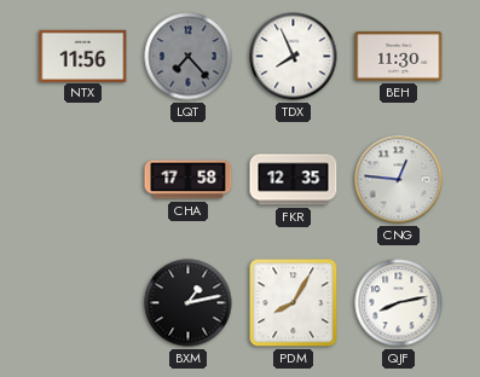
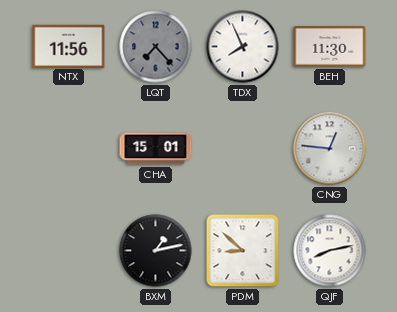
CHA: 17:58 -> 15:01
FKR: 12:35 -> none
PDM: 8:05 -> 8:52
